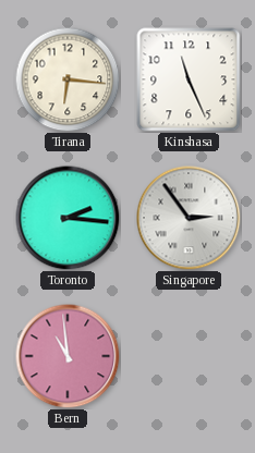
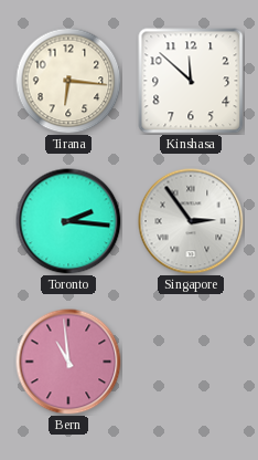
Kinshasa: 11:26 -> 11:52
